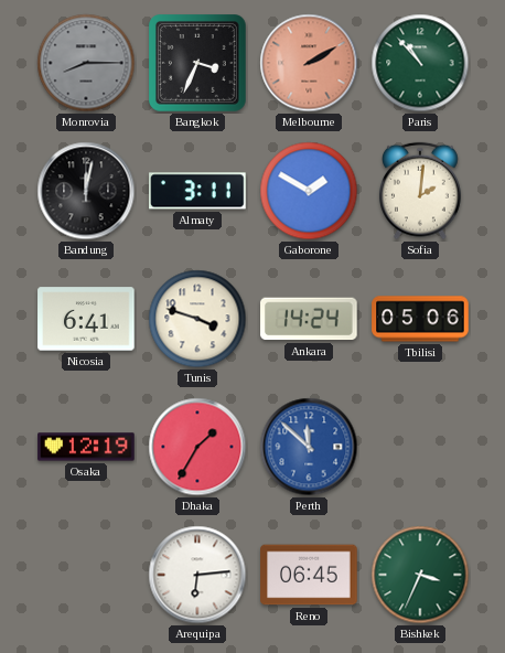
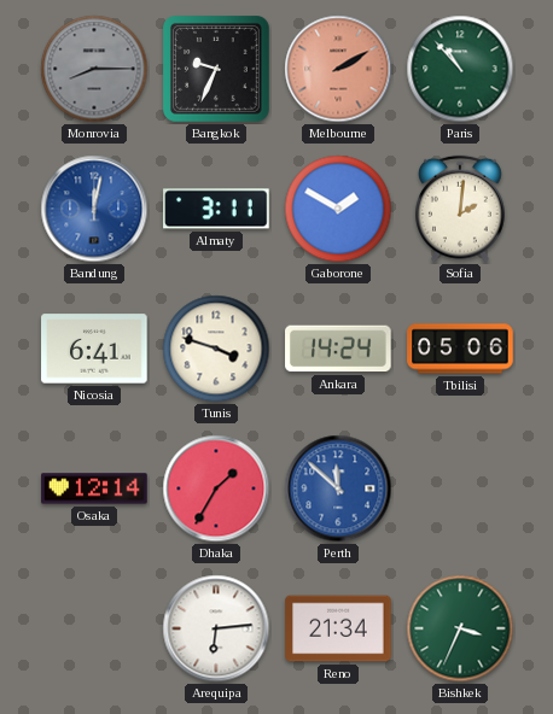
Bangkok: 3:34 -> 9:34
Bandung dial: black -> blue
Osaka: 12:19 -> 12:14
Reno: 06:45 -> 21:34
